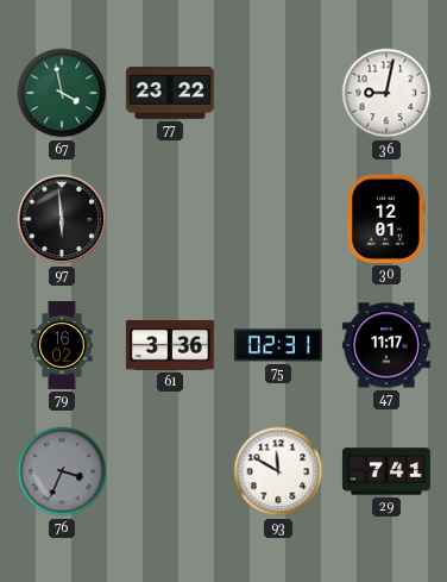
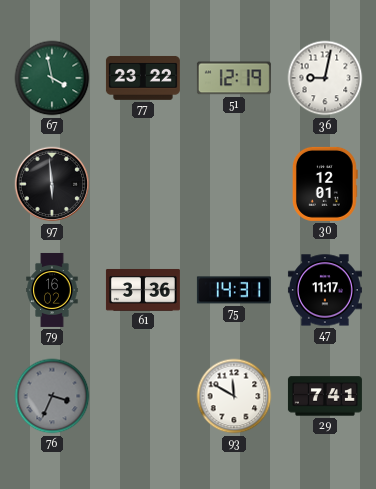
51: none -> 12:19
75: 02:31 -> 14:31
